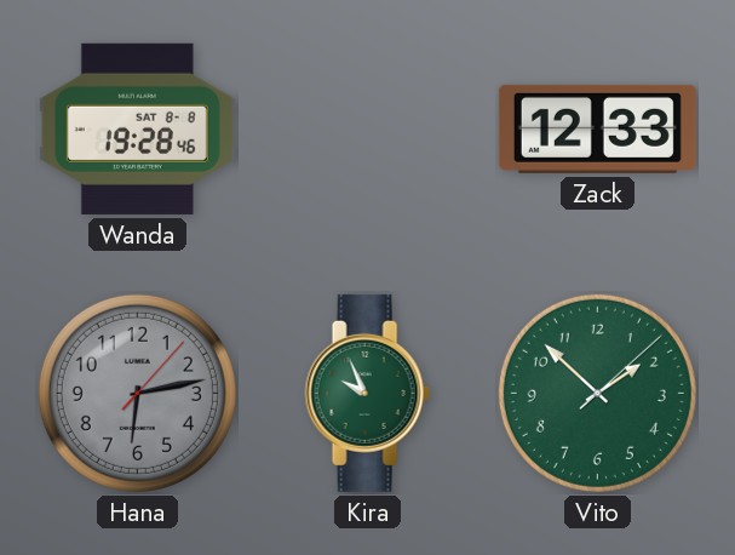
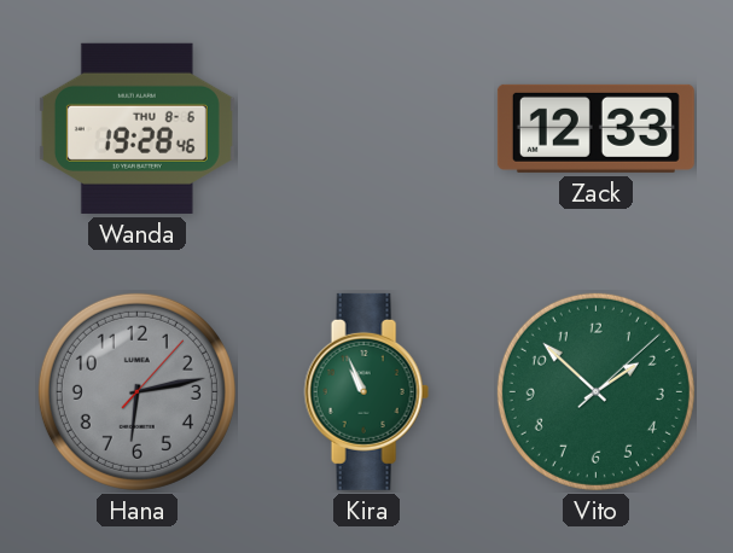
Wanda date: SAT 8-8 -> THU 8-6
Kira: 9:56 -> 10:56
